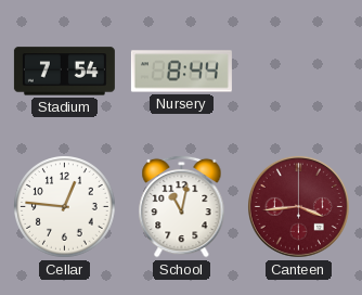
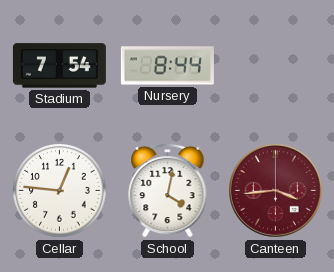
School: 11:02 -> 4:02
